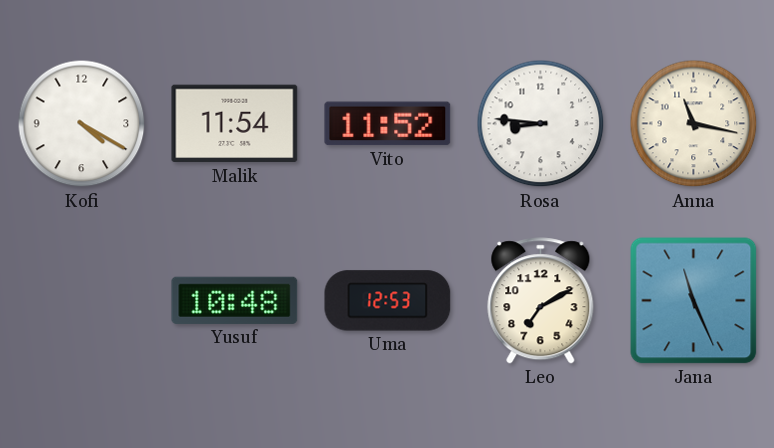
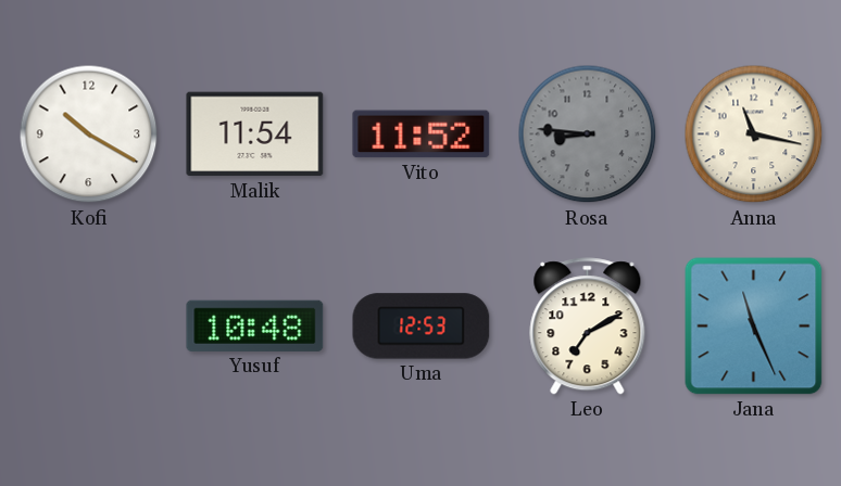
Kofi: 4:20 -> 10:20
Rosa dial: white -> grey
